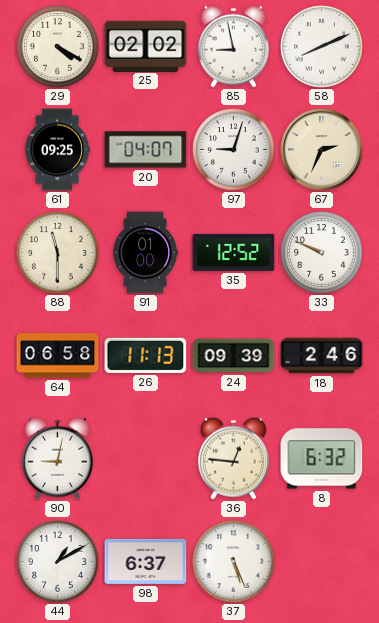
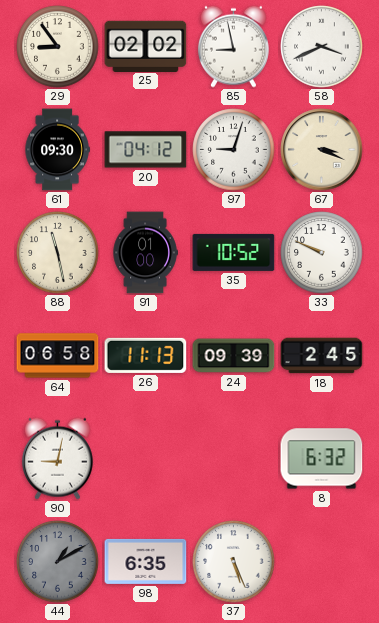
29: 4:20 -> 8:54
58: 8:11 -> 3:41
61: 09:25 -> 09:30
20: 04:07 -> 04:12
67: 2:34 -> 3:19
88: 11:30 -> 11:28
35: 12:52 -> 10:52
18: 2:46 -> 2:45
36: 12:46 -> none
44 dial: white -> grey
98: 6:37 -> 6:35
